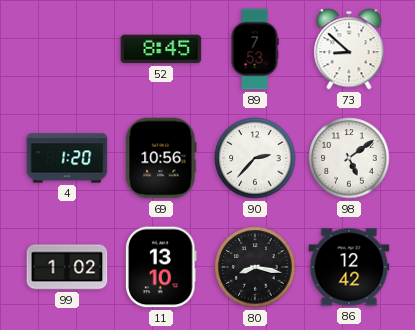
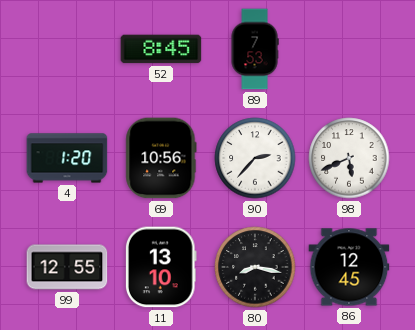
73: 8:52 -> none
98: 5:09 -> 5:41
99: 1:02 -> 12:55
86: 12:42 -> 12:45
